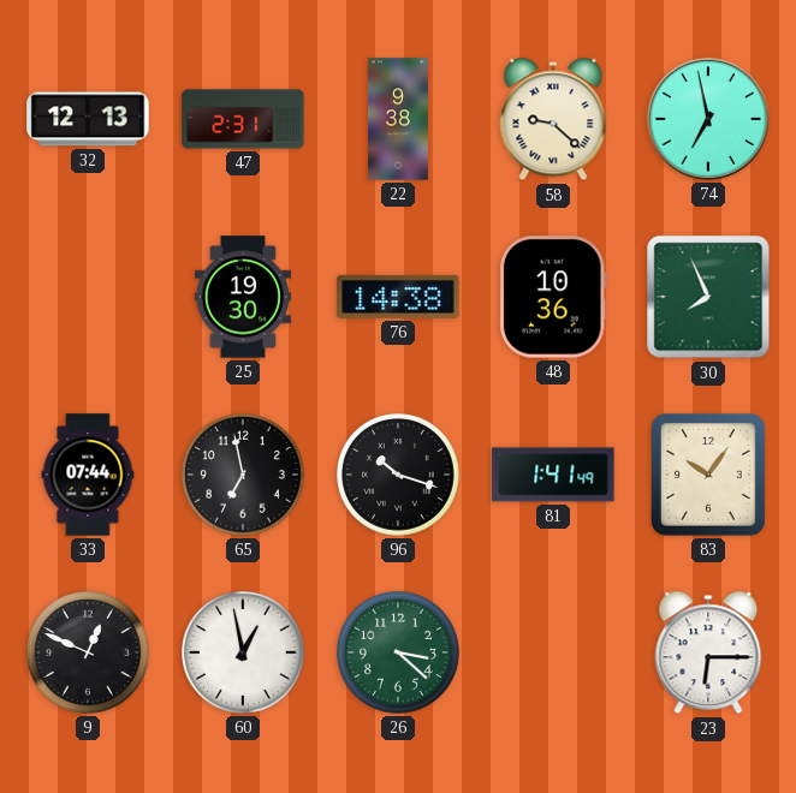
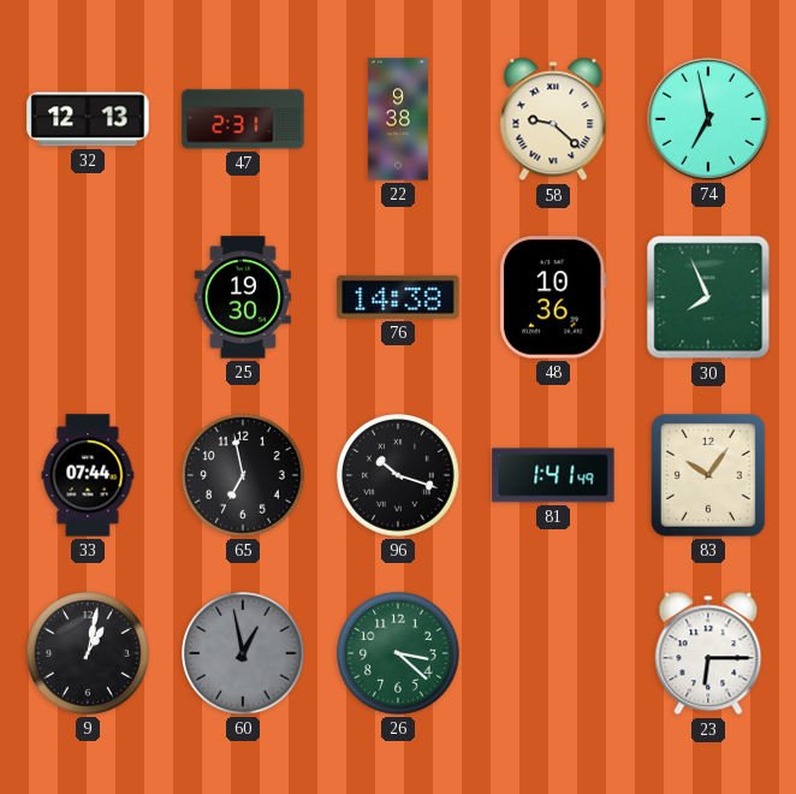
9: 12:49 -> 1:02
60 dial: white -> grey
